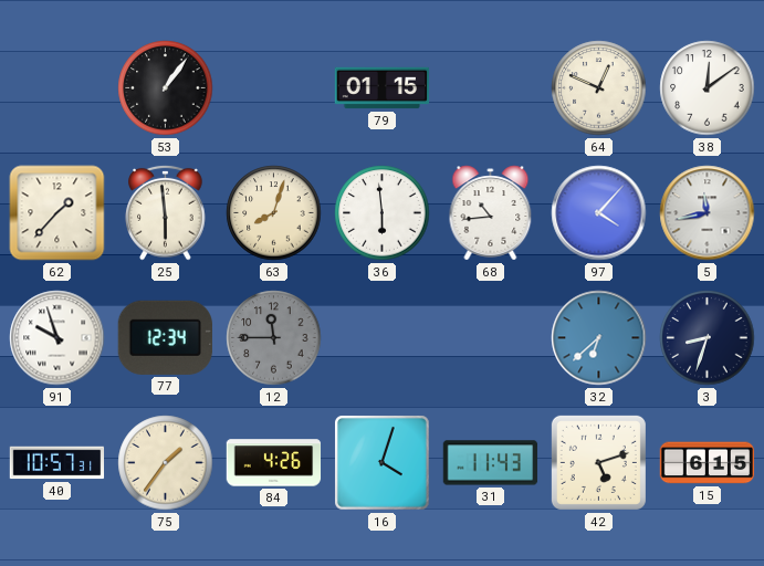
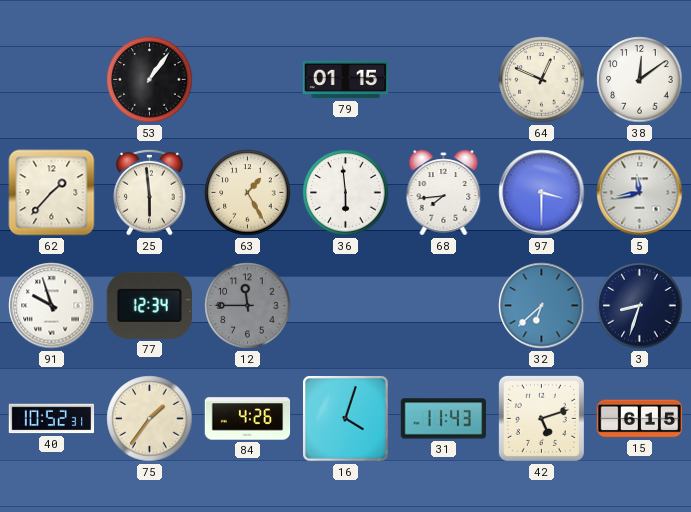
63: 8:03 -> 1:25
68: 10:44 -> 7:44
97: 4:07 -> 3:30
40: 10:57 -> 10:52
